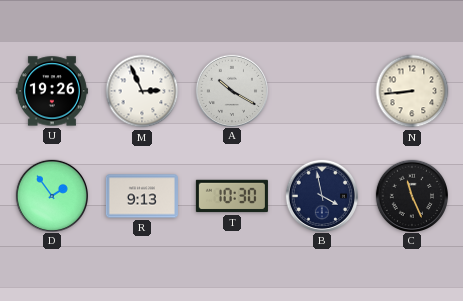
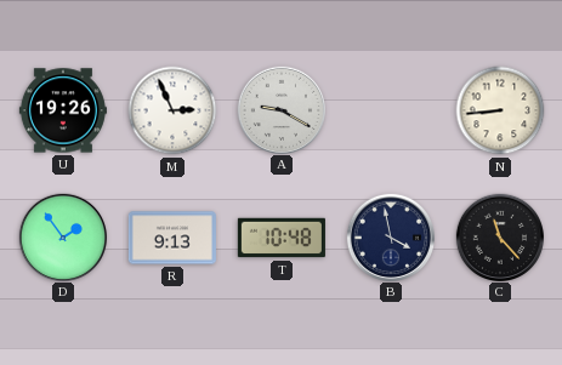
A: 10:20 -> 9:20
T: 10:30 -> 10:48
C: 11:26 -> 11:23
